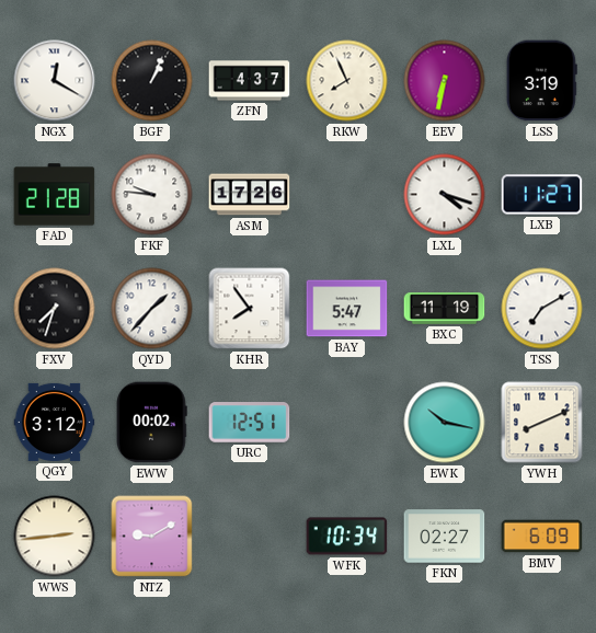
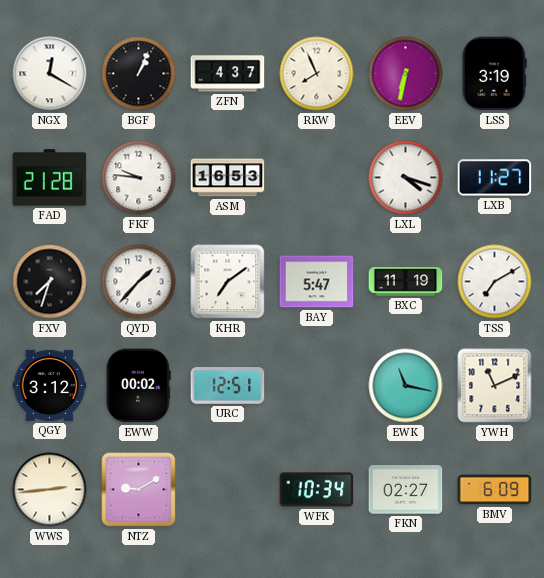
ASM: 17:26 -> 16:53
KHR: 7:54 -> 7:09
EWK: 10:17 -> 11:17
YWH: 8:11 -> 11:11
